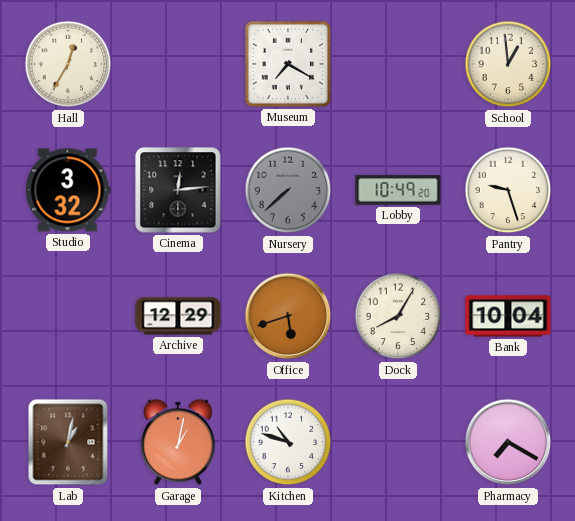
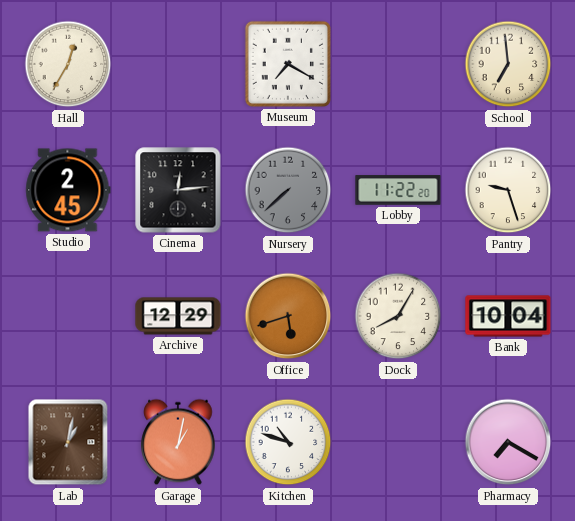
School: 12:59 -> 6:59
Studio: 3:32 -> 2:45
Lobby: 10:49 -> 11:22
